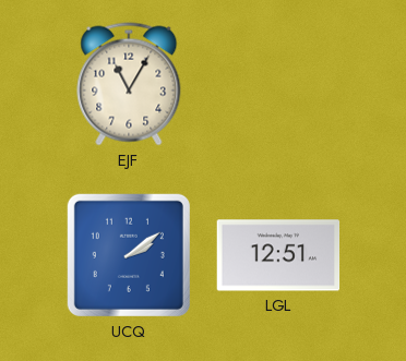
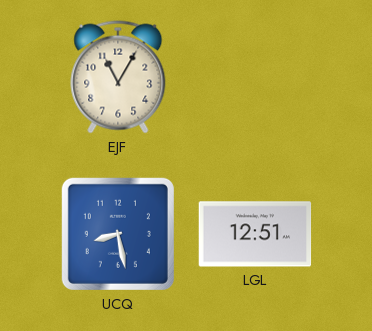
UCQ: 2:09 -> 8:28
